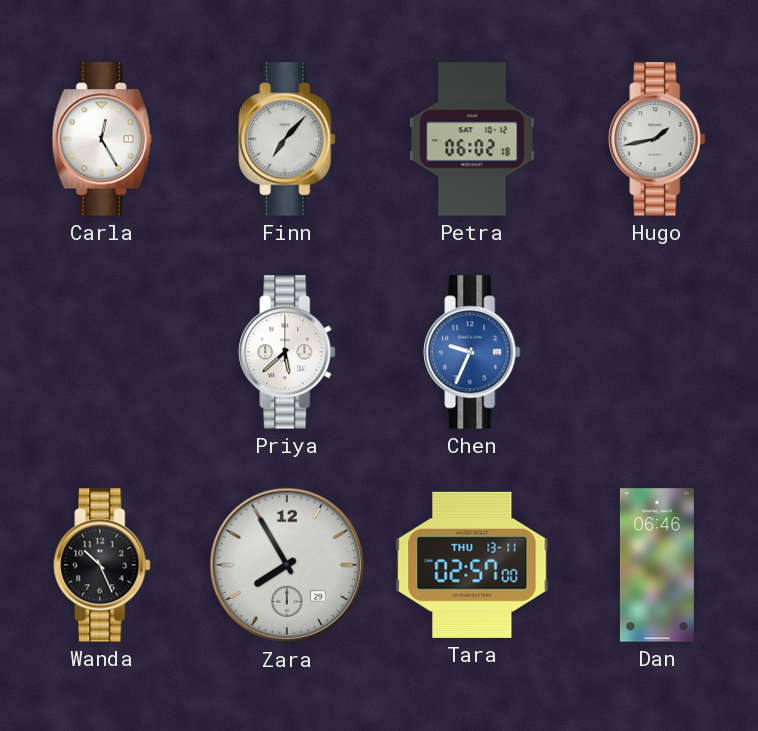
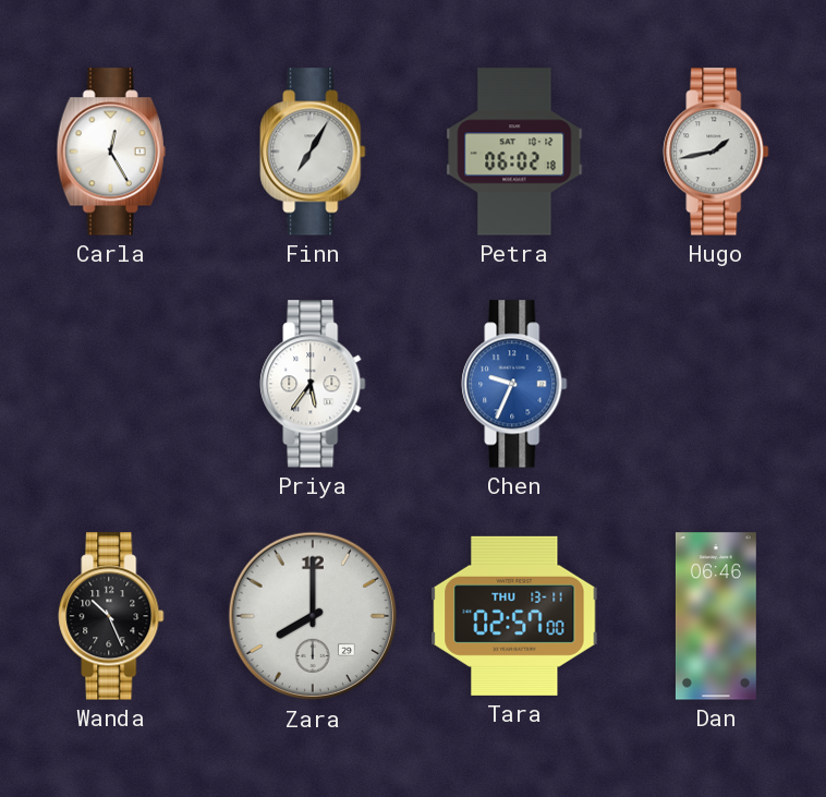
Finn: 7:07 -> 7:05
Priya: 5:38 -> 5:36
Zara: 7:55 -> 8:00
